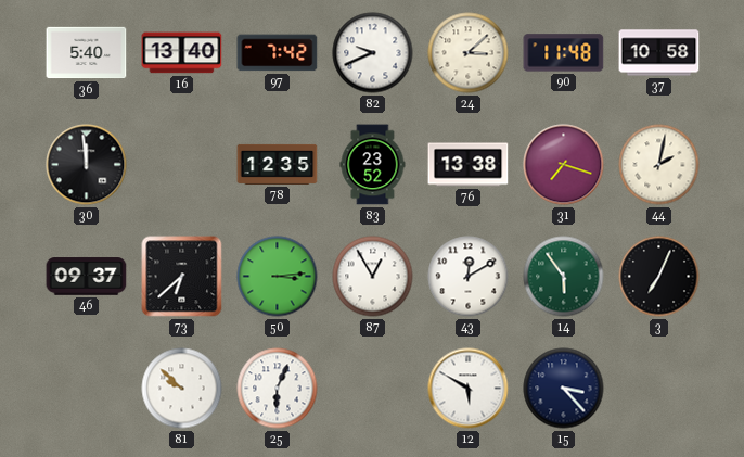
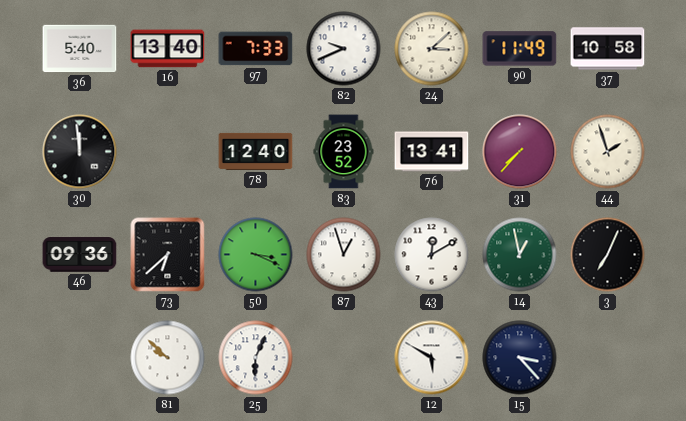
97: 7:42 -> 7:33
90: 11:48 -> 11:49
78: 12:35 -> 12:40
76: 13:38 -> 13:41
31: 7:18 -> 7:37
44: 2:02 -> 1:57
46: 09:37 -> 09:36
50: 3:14 -> 3:19
87: 12:55 -> 12:57
14: 5:54 -> 12:58
